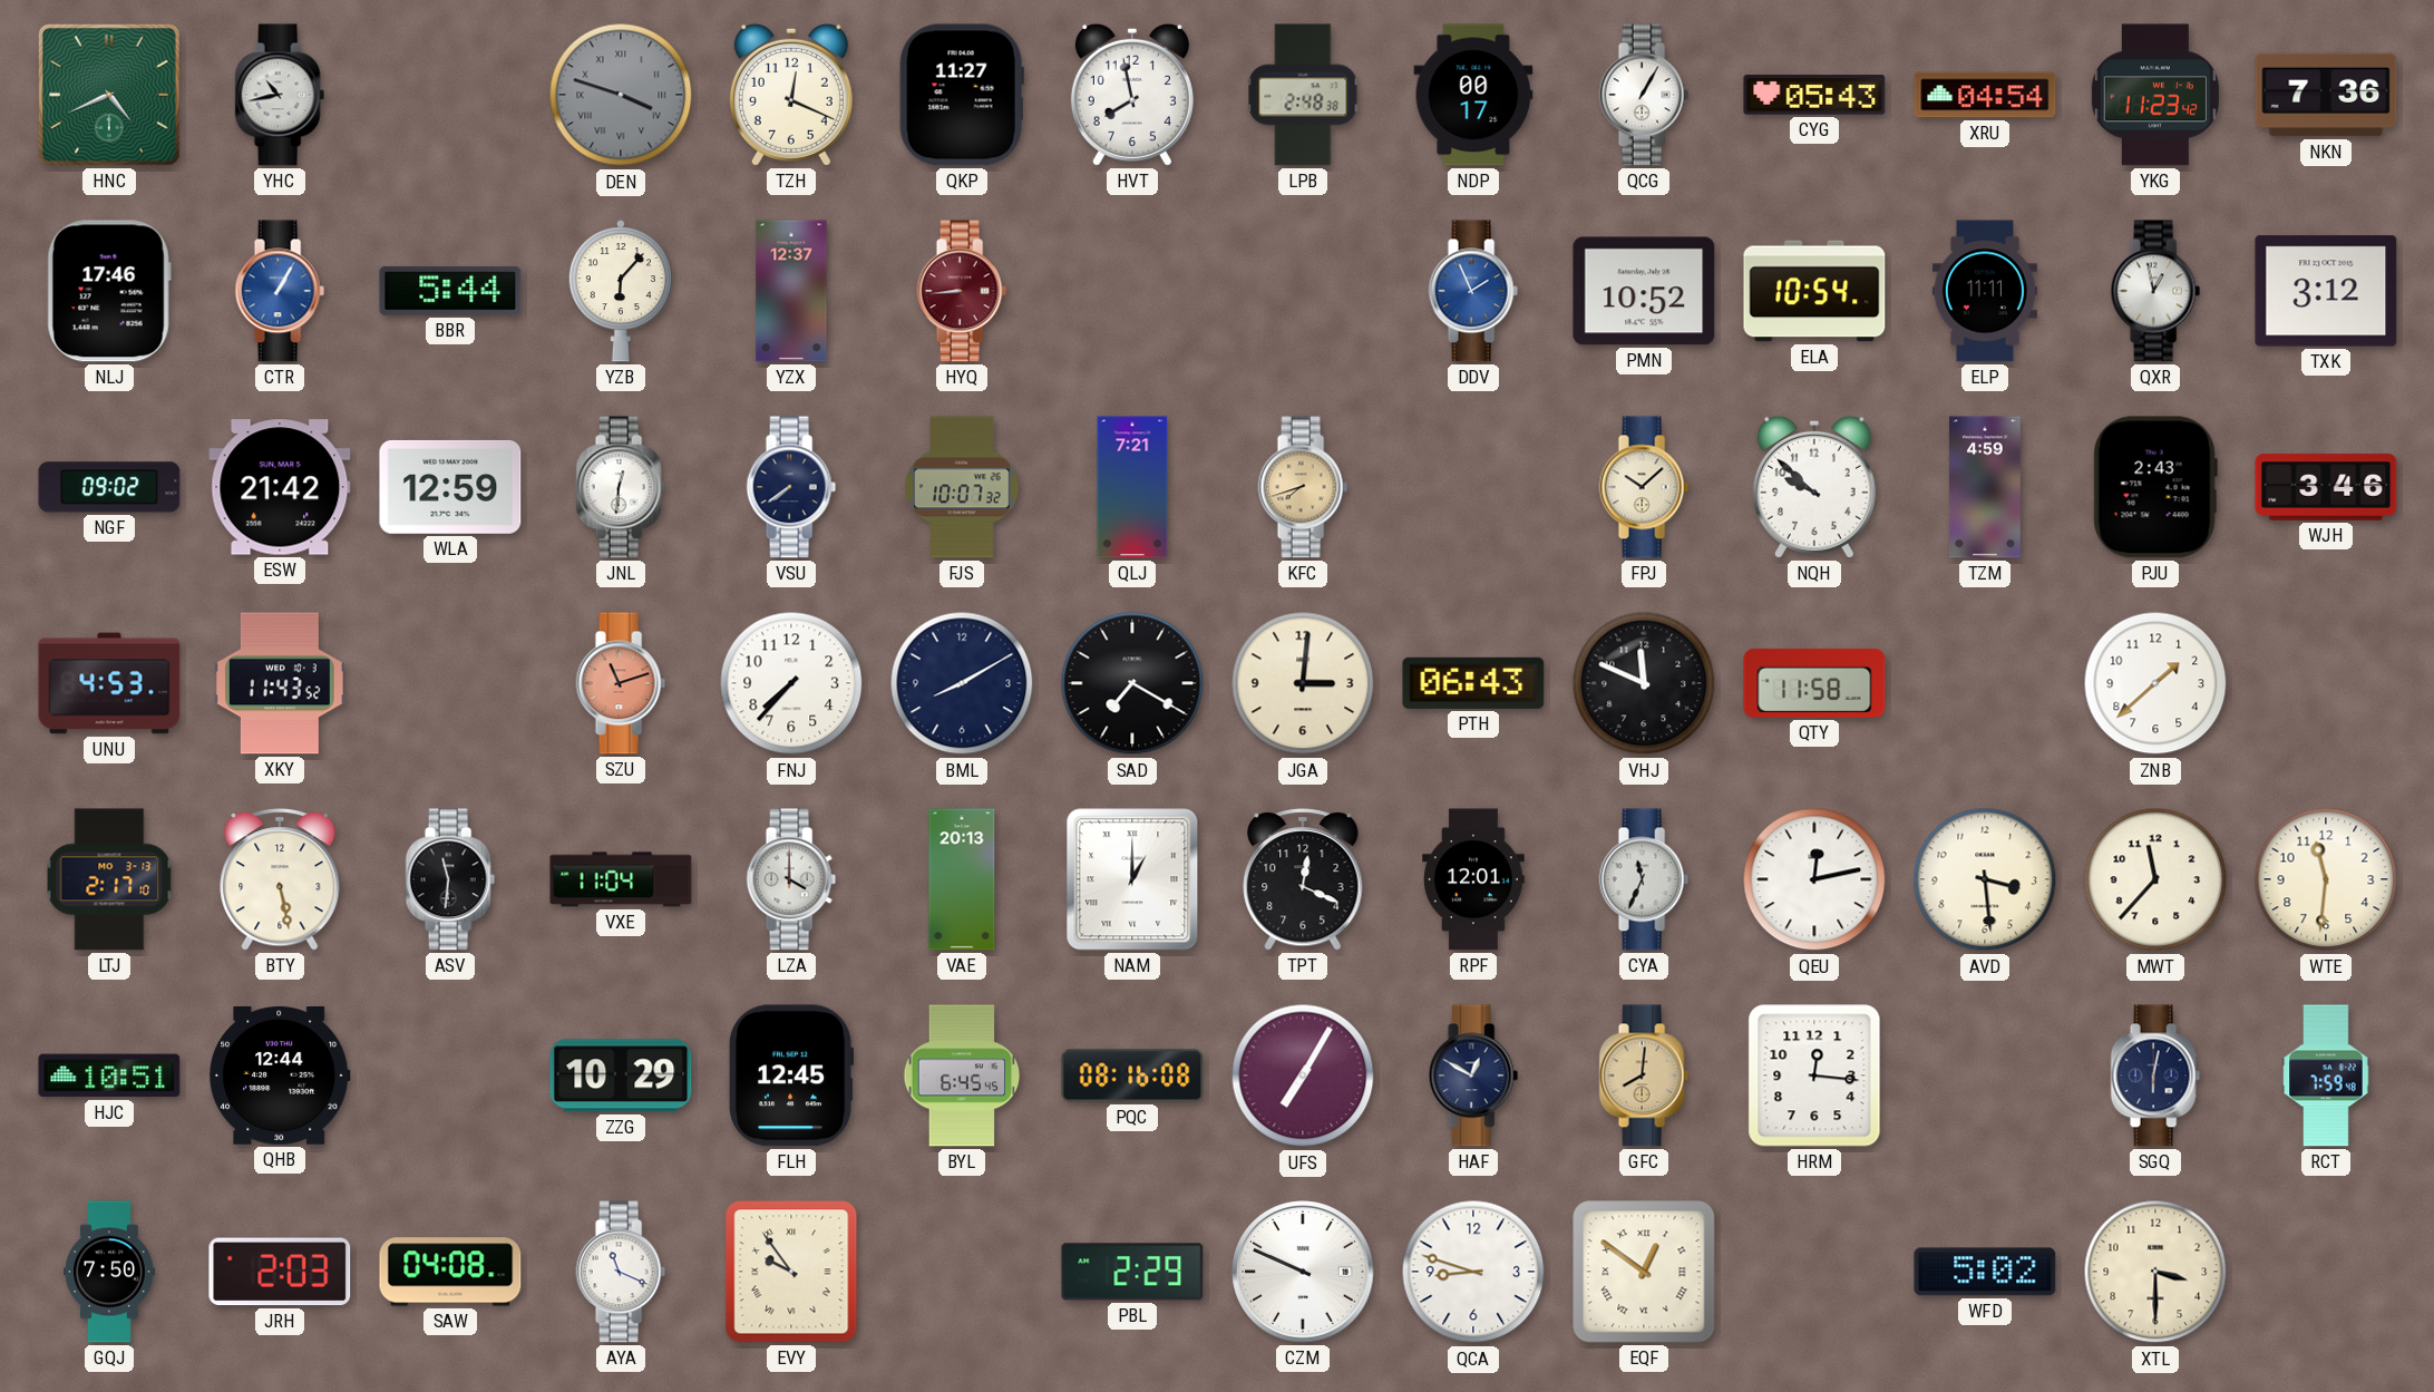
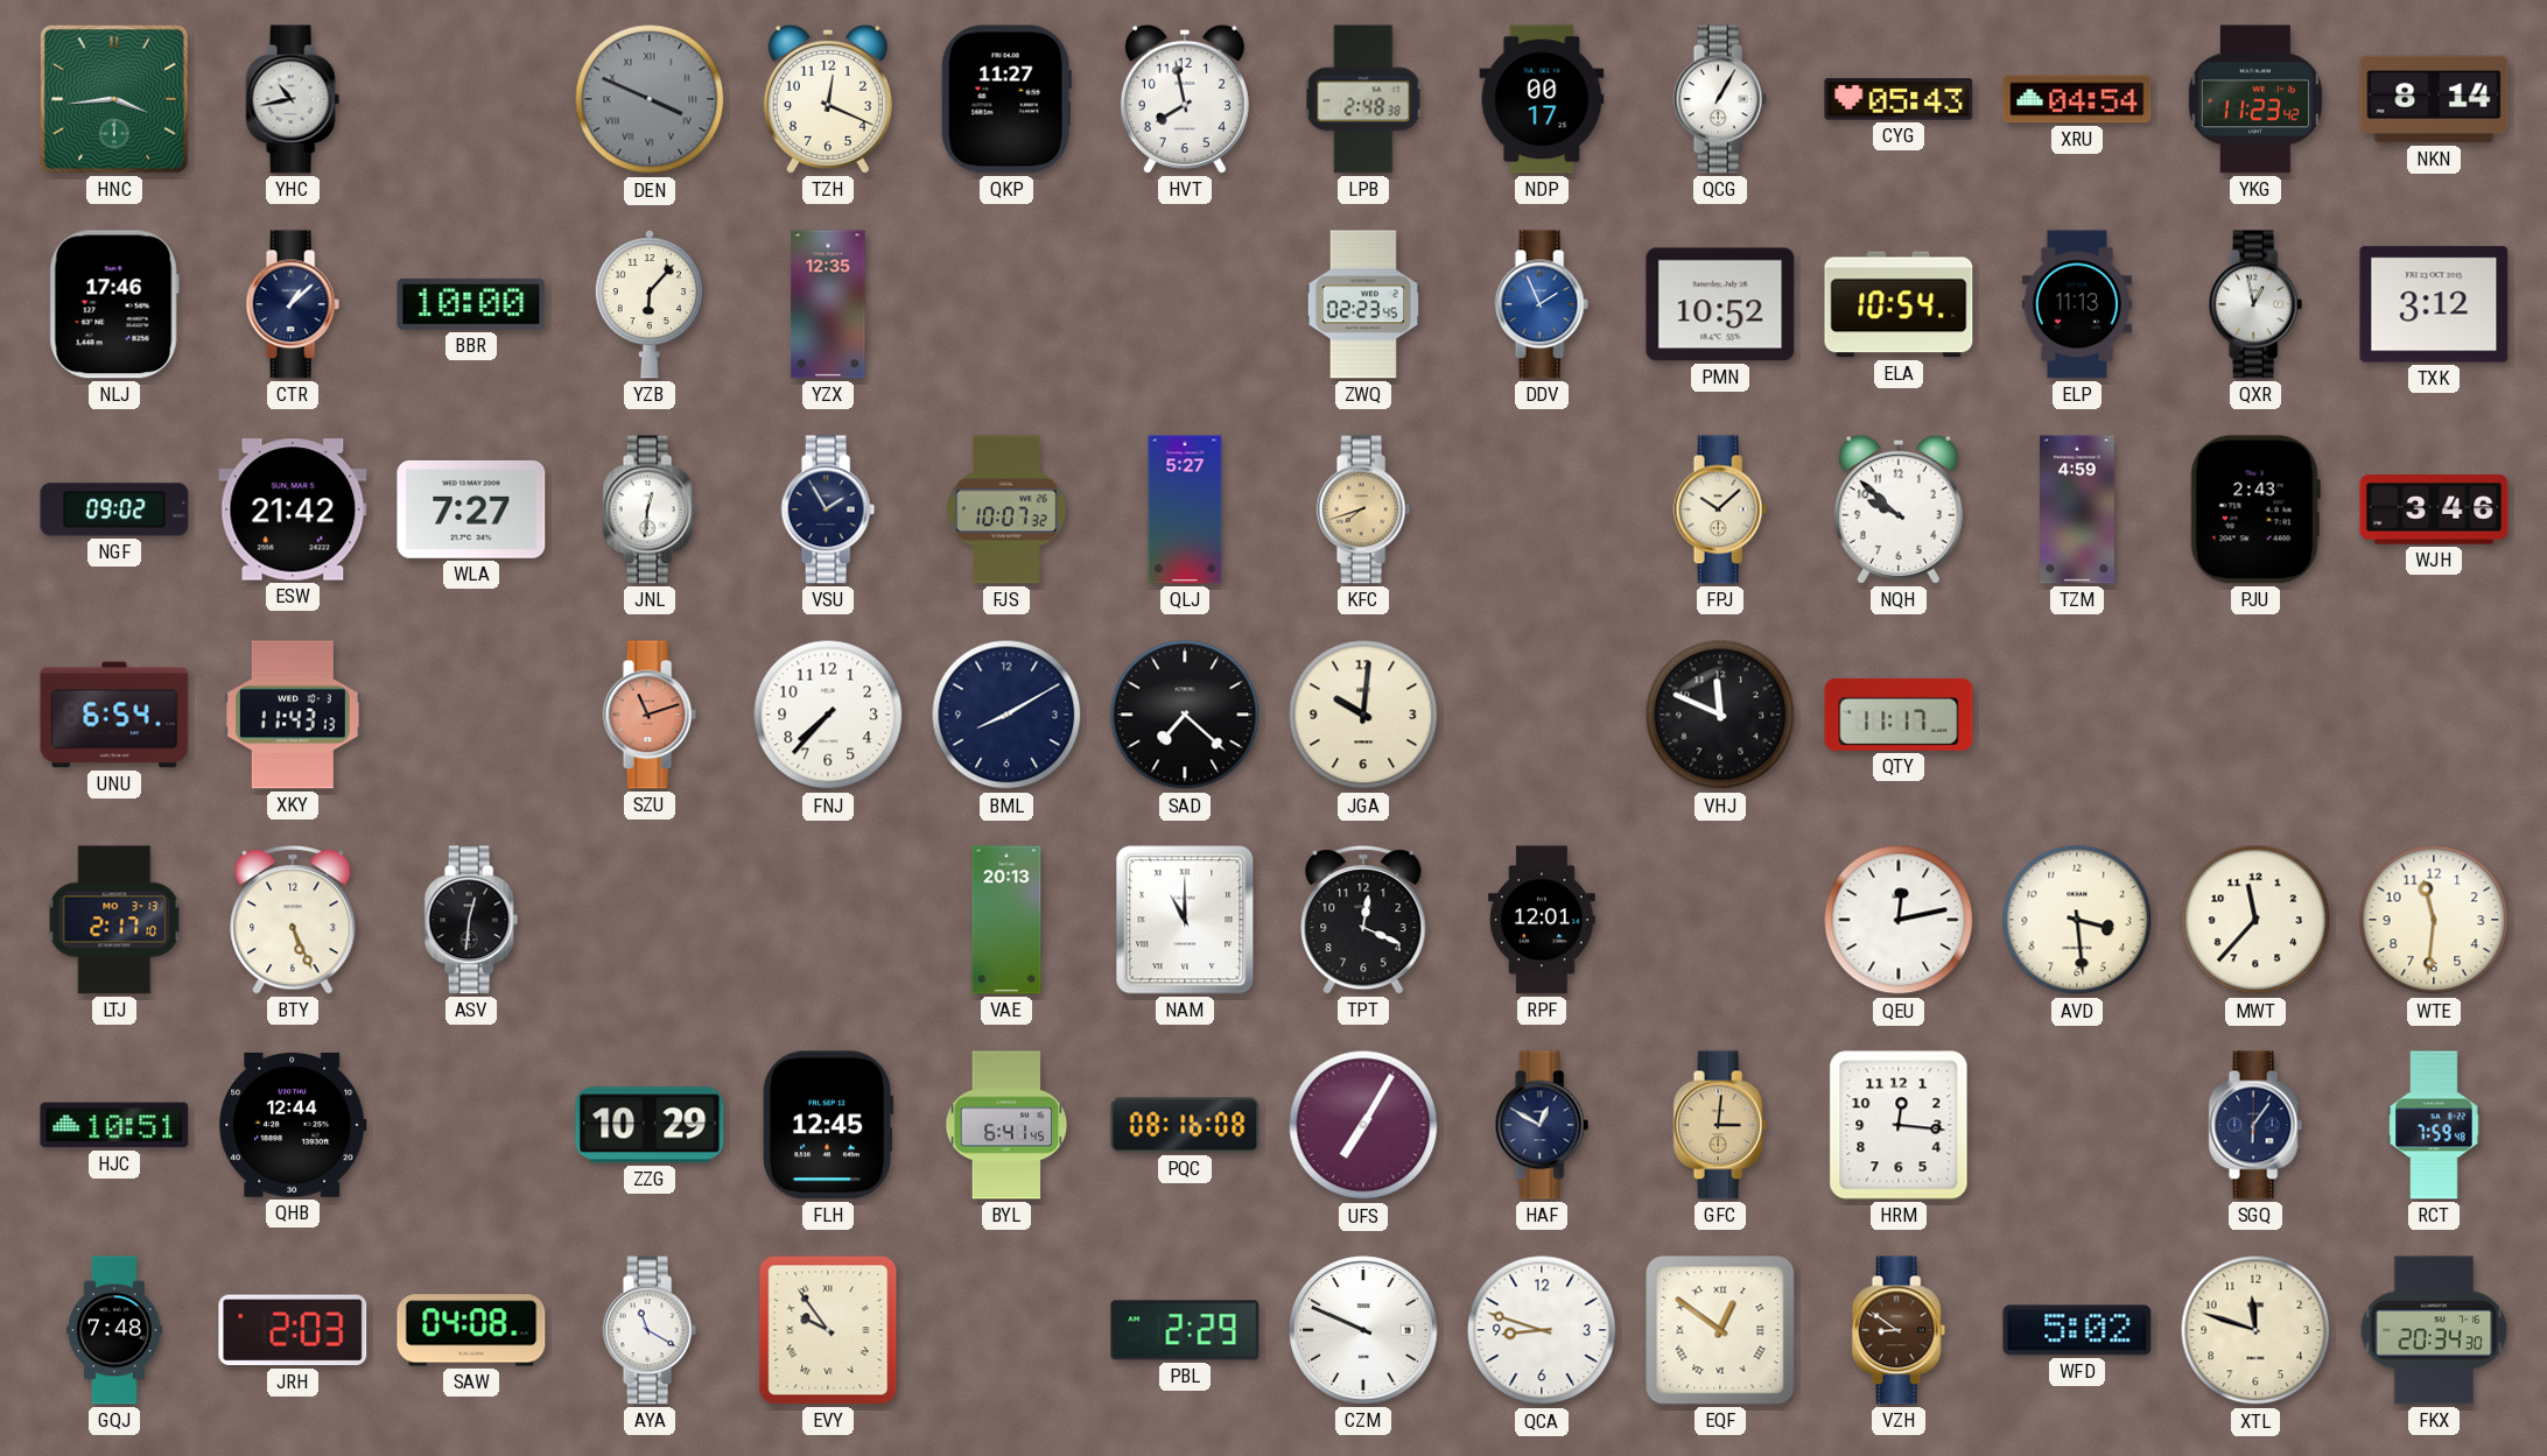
HNC: 4:41 -> 3:44
DEN: 3:48 -> 3:49
NKN: 7:36 -> 8:14
CTR: 1:05 -> 1:08
CTR dial: blue -> navy
BBR: 5:44 -> 10:00
YZX: 12:37 -> 12:35
HYQ: 8:44 -> none
ZWQ: none -> 02:23
ELP: 11:11 -> 11:13
WLA: 12:59 -> 7:27
VSU: 7:39 -> 1:55
QLJ: 7:21 -> 5:27
UNU: 4:53 -> 6:54
XKY: 11:43:52 -> 11:43:13
SAD: 7:20 -> 7:22
JGA: 3:01 -> 10:01
PTH: 06:43 -> none
QTY: 11:58 -> 11:17
ZNB: 1:38 -> none
BTY: 5:28 -> 5:26
ASV: 11:31 -> 12:31
VXE: 11:04 -> none
LZA: 4:00 -> none
NAM: 1:00 -> 11:00
CYA: 11:34 -> none
BYL: 6:45 -> 6:41
GFC: 8:01 -> 3:01
SGQ: 6:02 -> 6:06
GQJ: 7:50 -> 7:48
AYA: 11:19 -> 11:20
VZH: none -> 8:51
XTL: 3:30 -> 11:48
FKX: none -> 20:34
